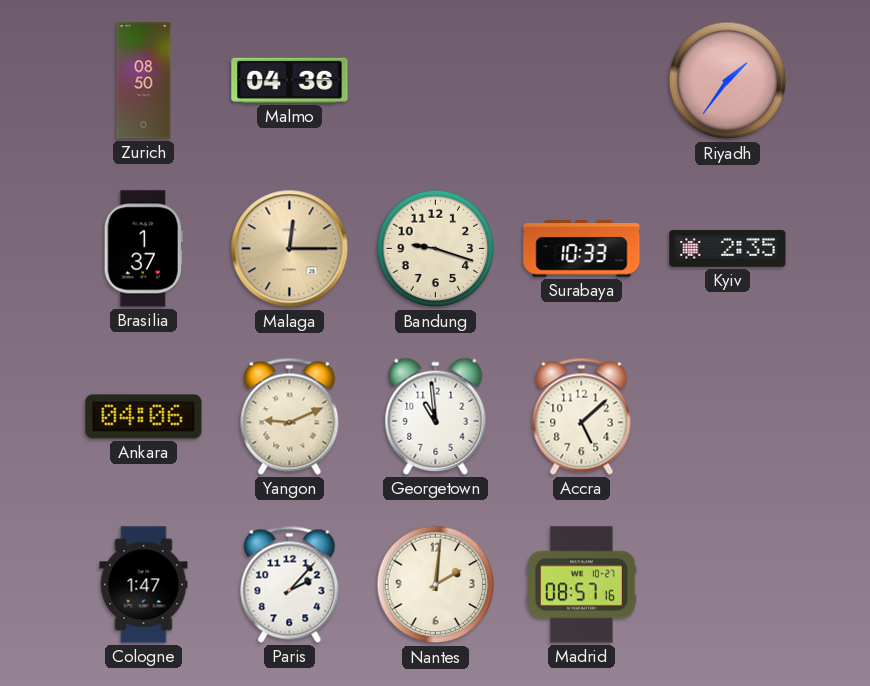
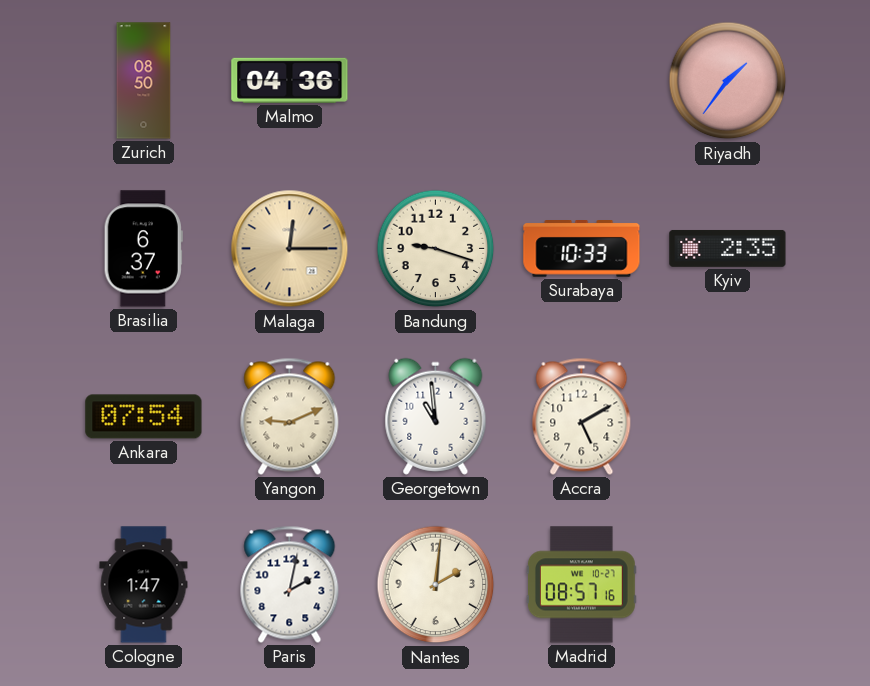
Brasilia: 1:37 -> 6:37
Ankara: 04:06 -> 07:54
Accra: 5:08 -> 5:10
Paris: 2:07 -> 2:02
